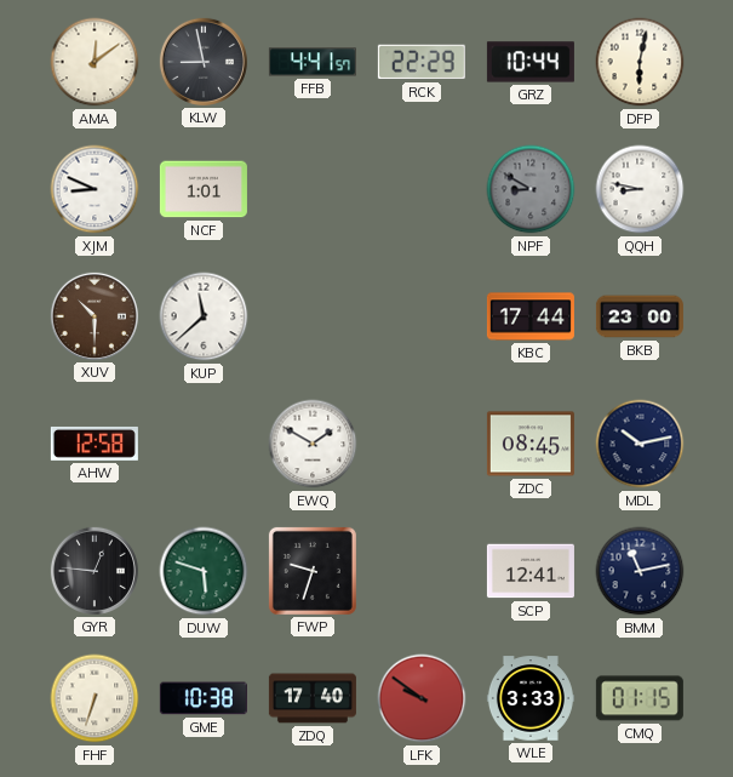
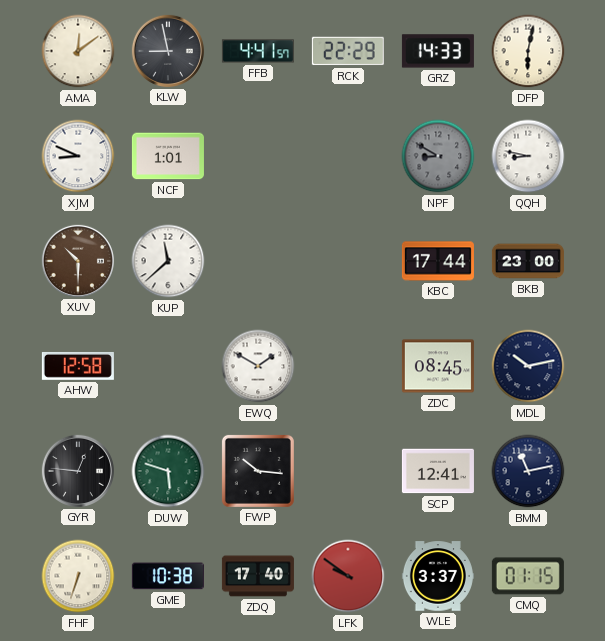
GRZ: 10:44 -> 14:33
FWP: 9:33 -> 10:16
WLE: 3:33 -> 3:37
